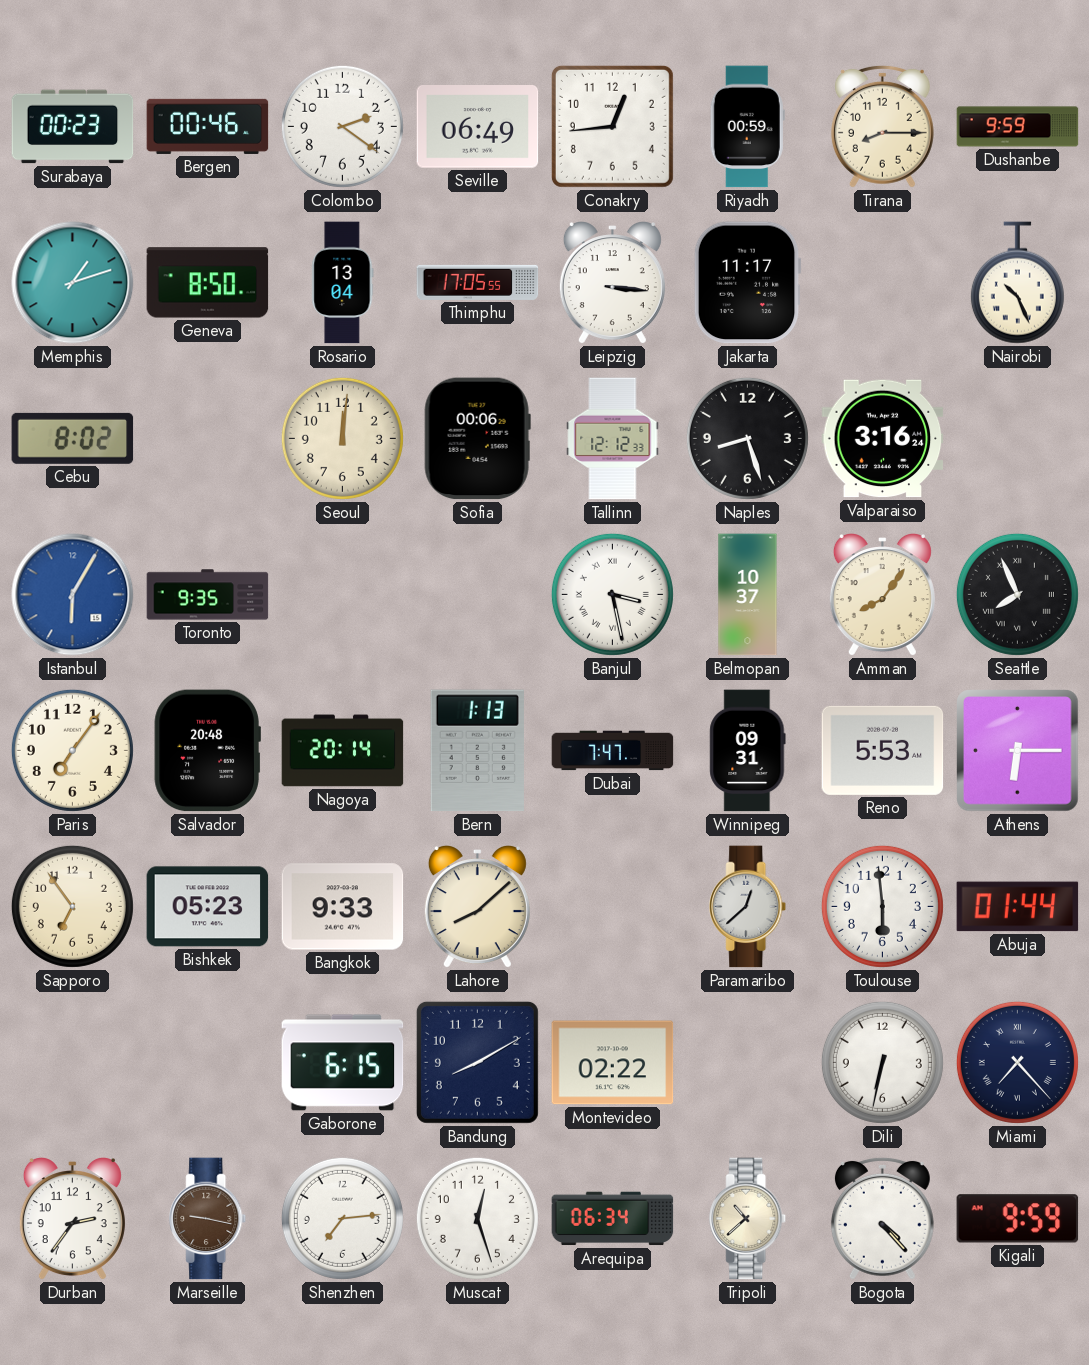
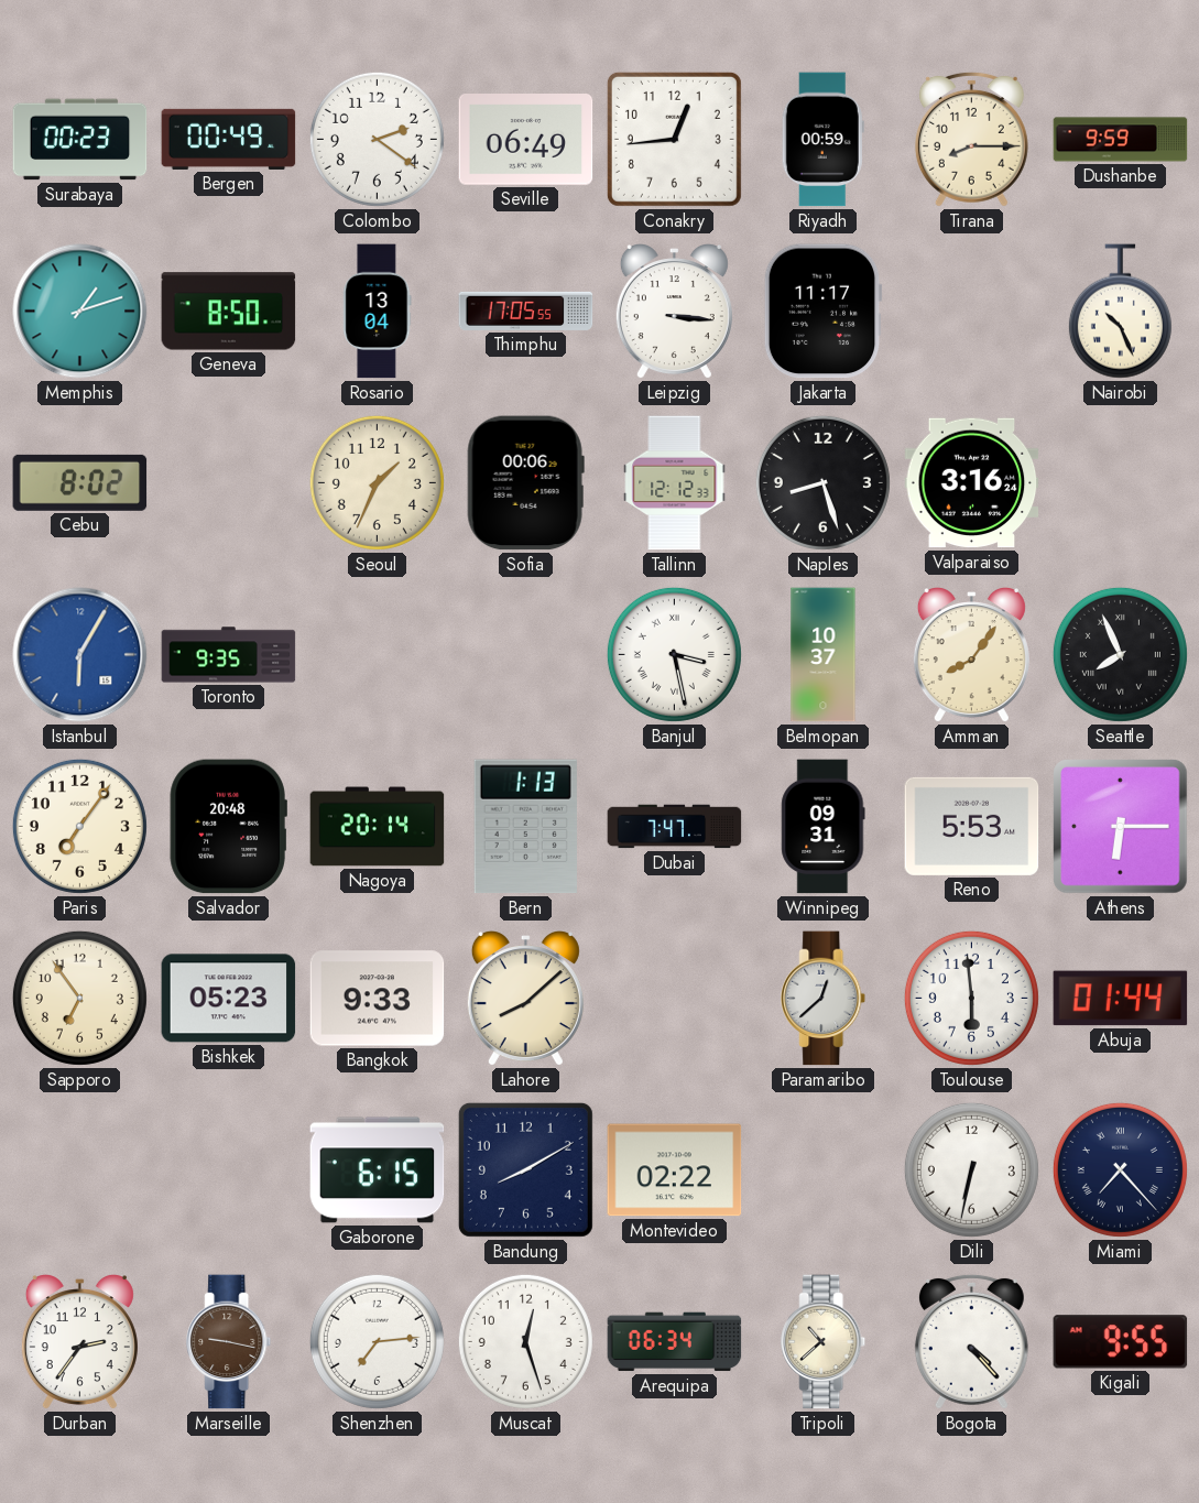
Bergen: 00:46 -> 00:49
Seoul: 12:01 -> 1:34
Kigali: 9:59 -> 9:55
